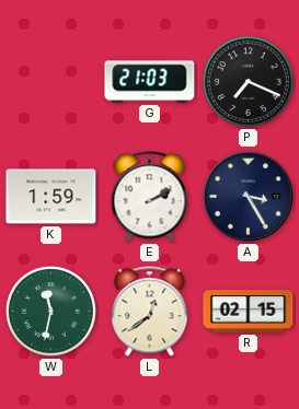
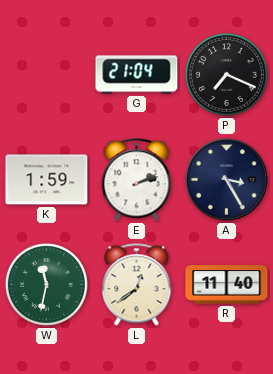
G: 21:03 -> 21:04
E: 2:10 -> 2:12
R: 02:15 -> 11:40
